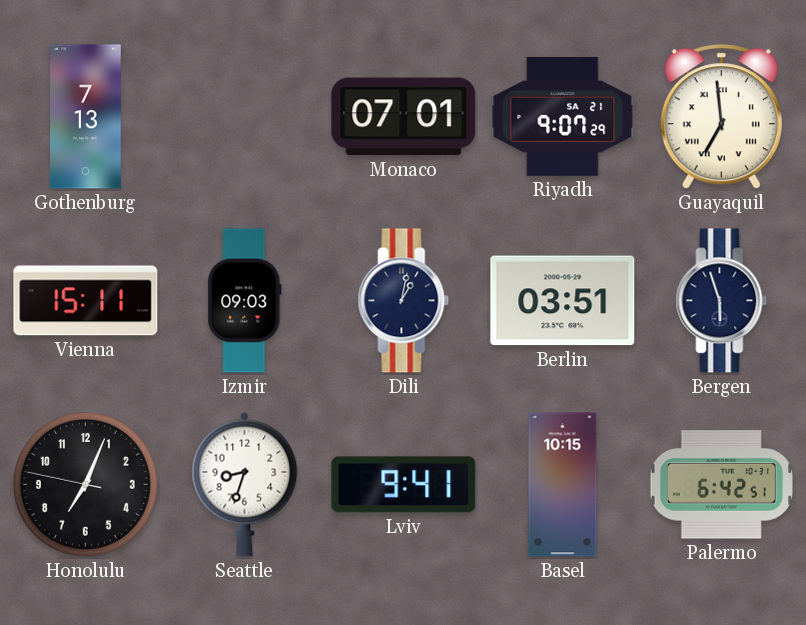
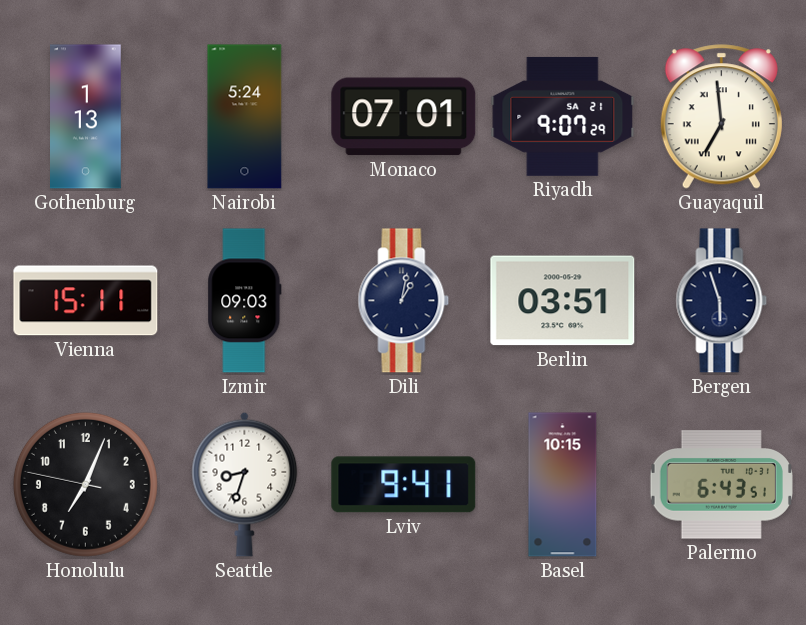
Gothenburg: 7:13 -> 1:13
Nairobi: none -> 5:24
Palermo: 6:42 -> 6:43
